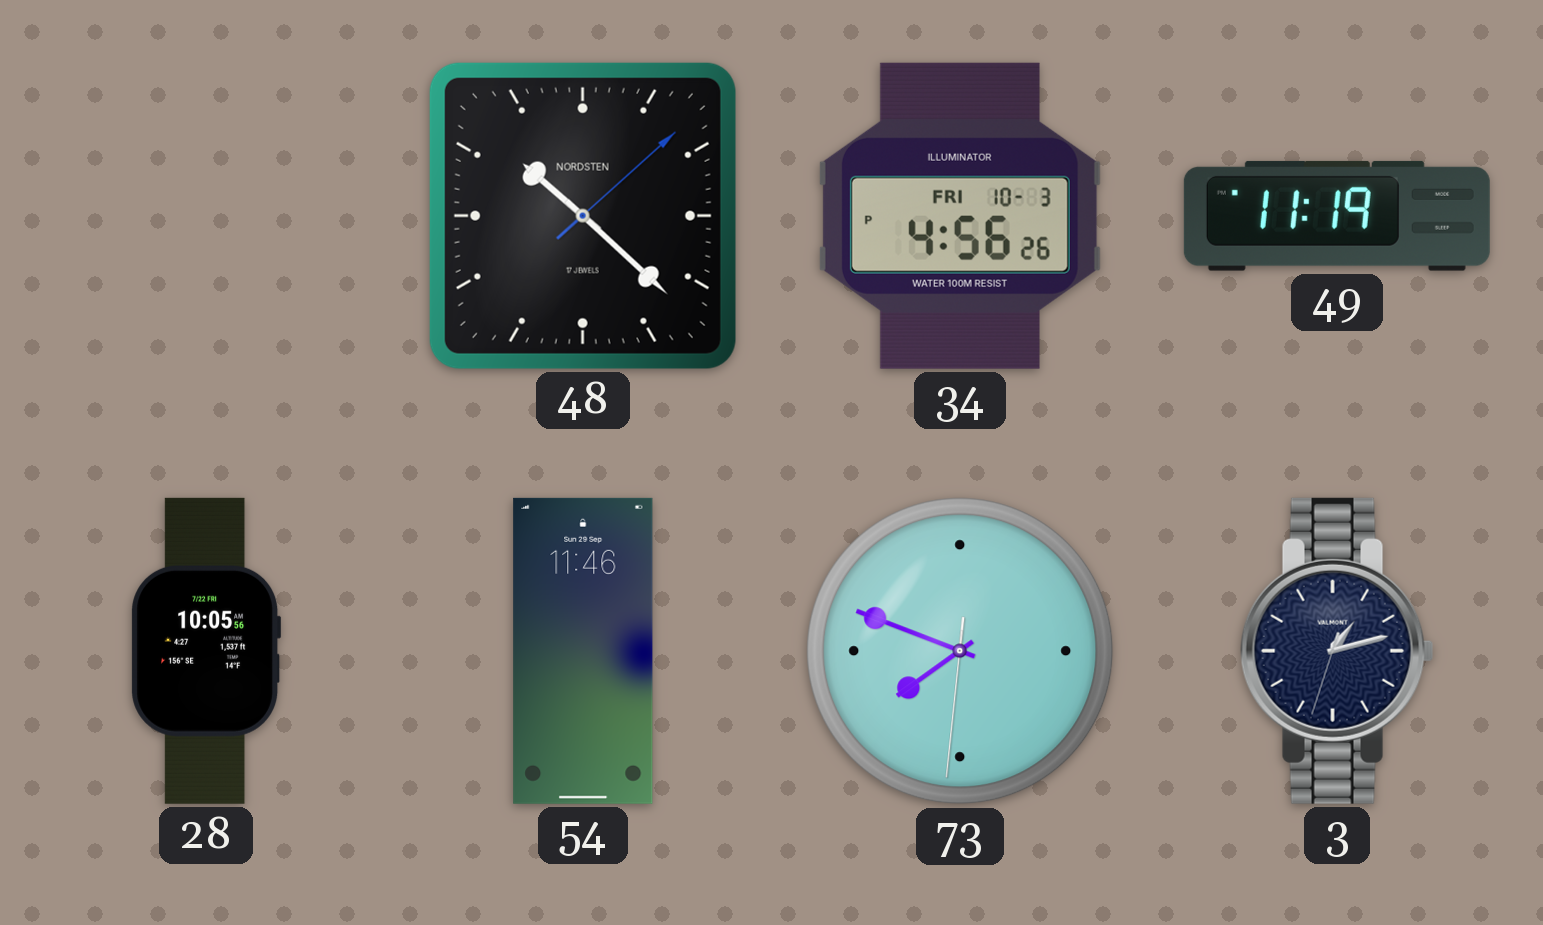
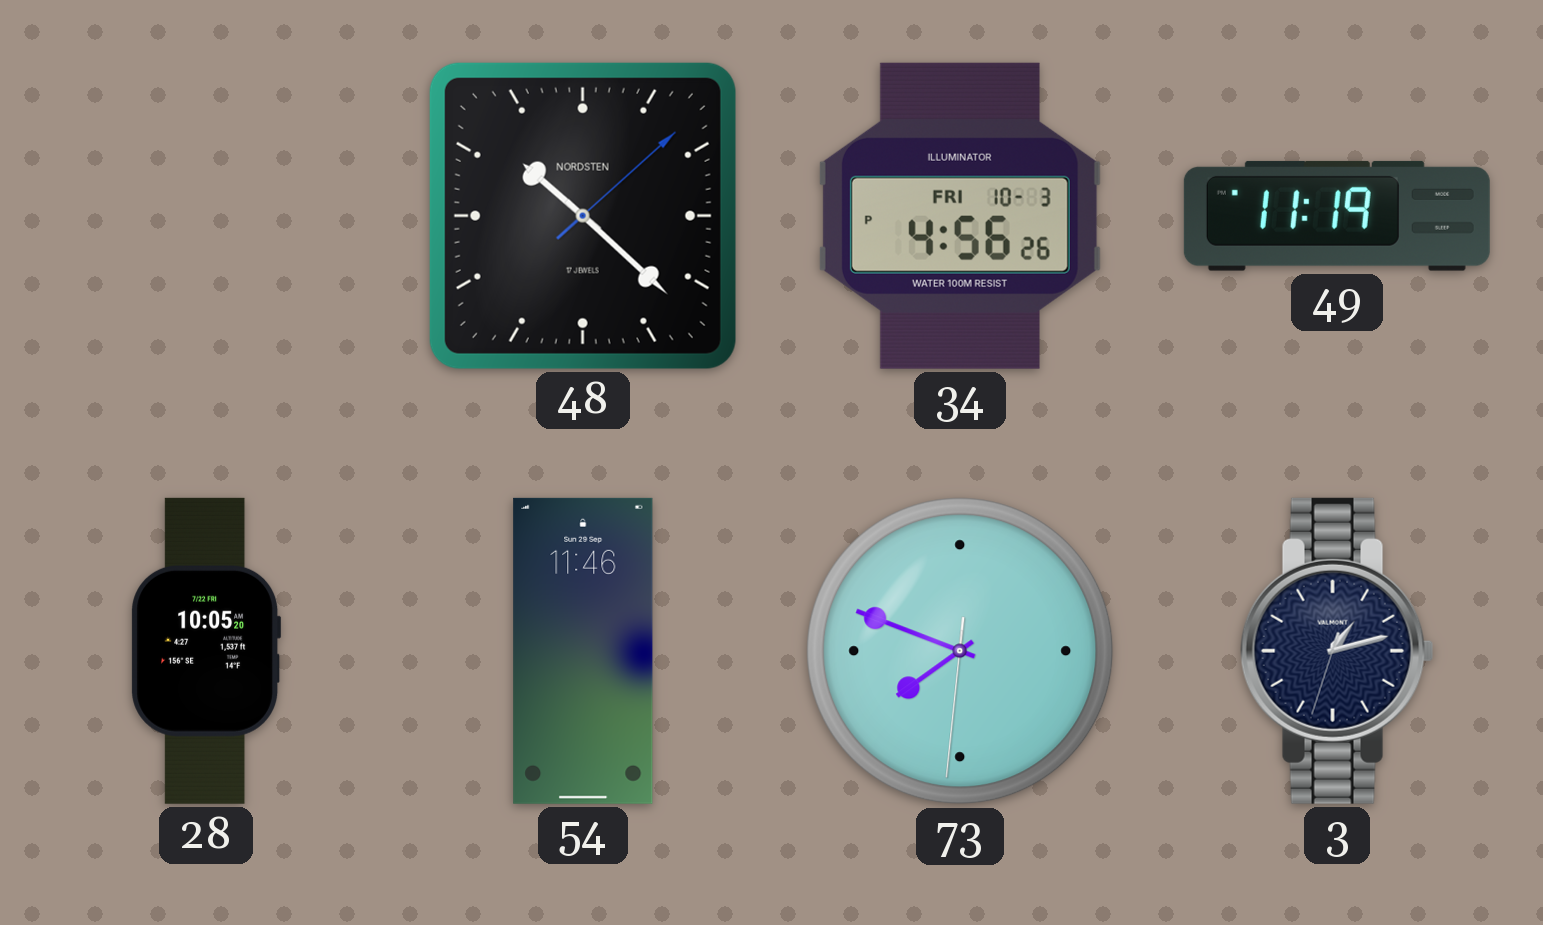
28: 10:05:56 -> 10:05:20
